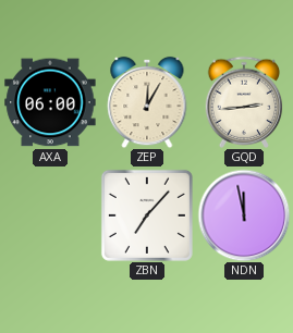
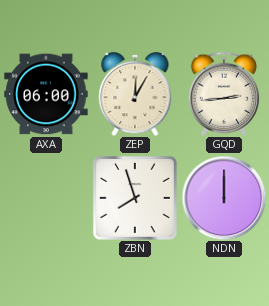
ZBN: 7:07 -> 7:57
NDN: 11:58 -> 12:00
